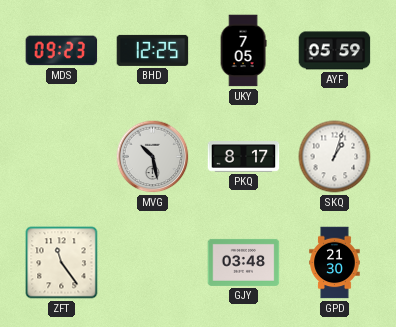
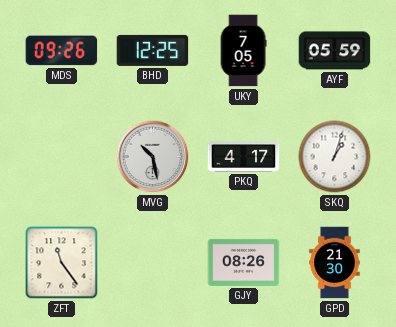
MDS: 09:23 -> 09:26
PKQ: 8:17 -> 4:17
GJY: 03:48 -> 08:26
